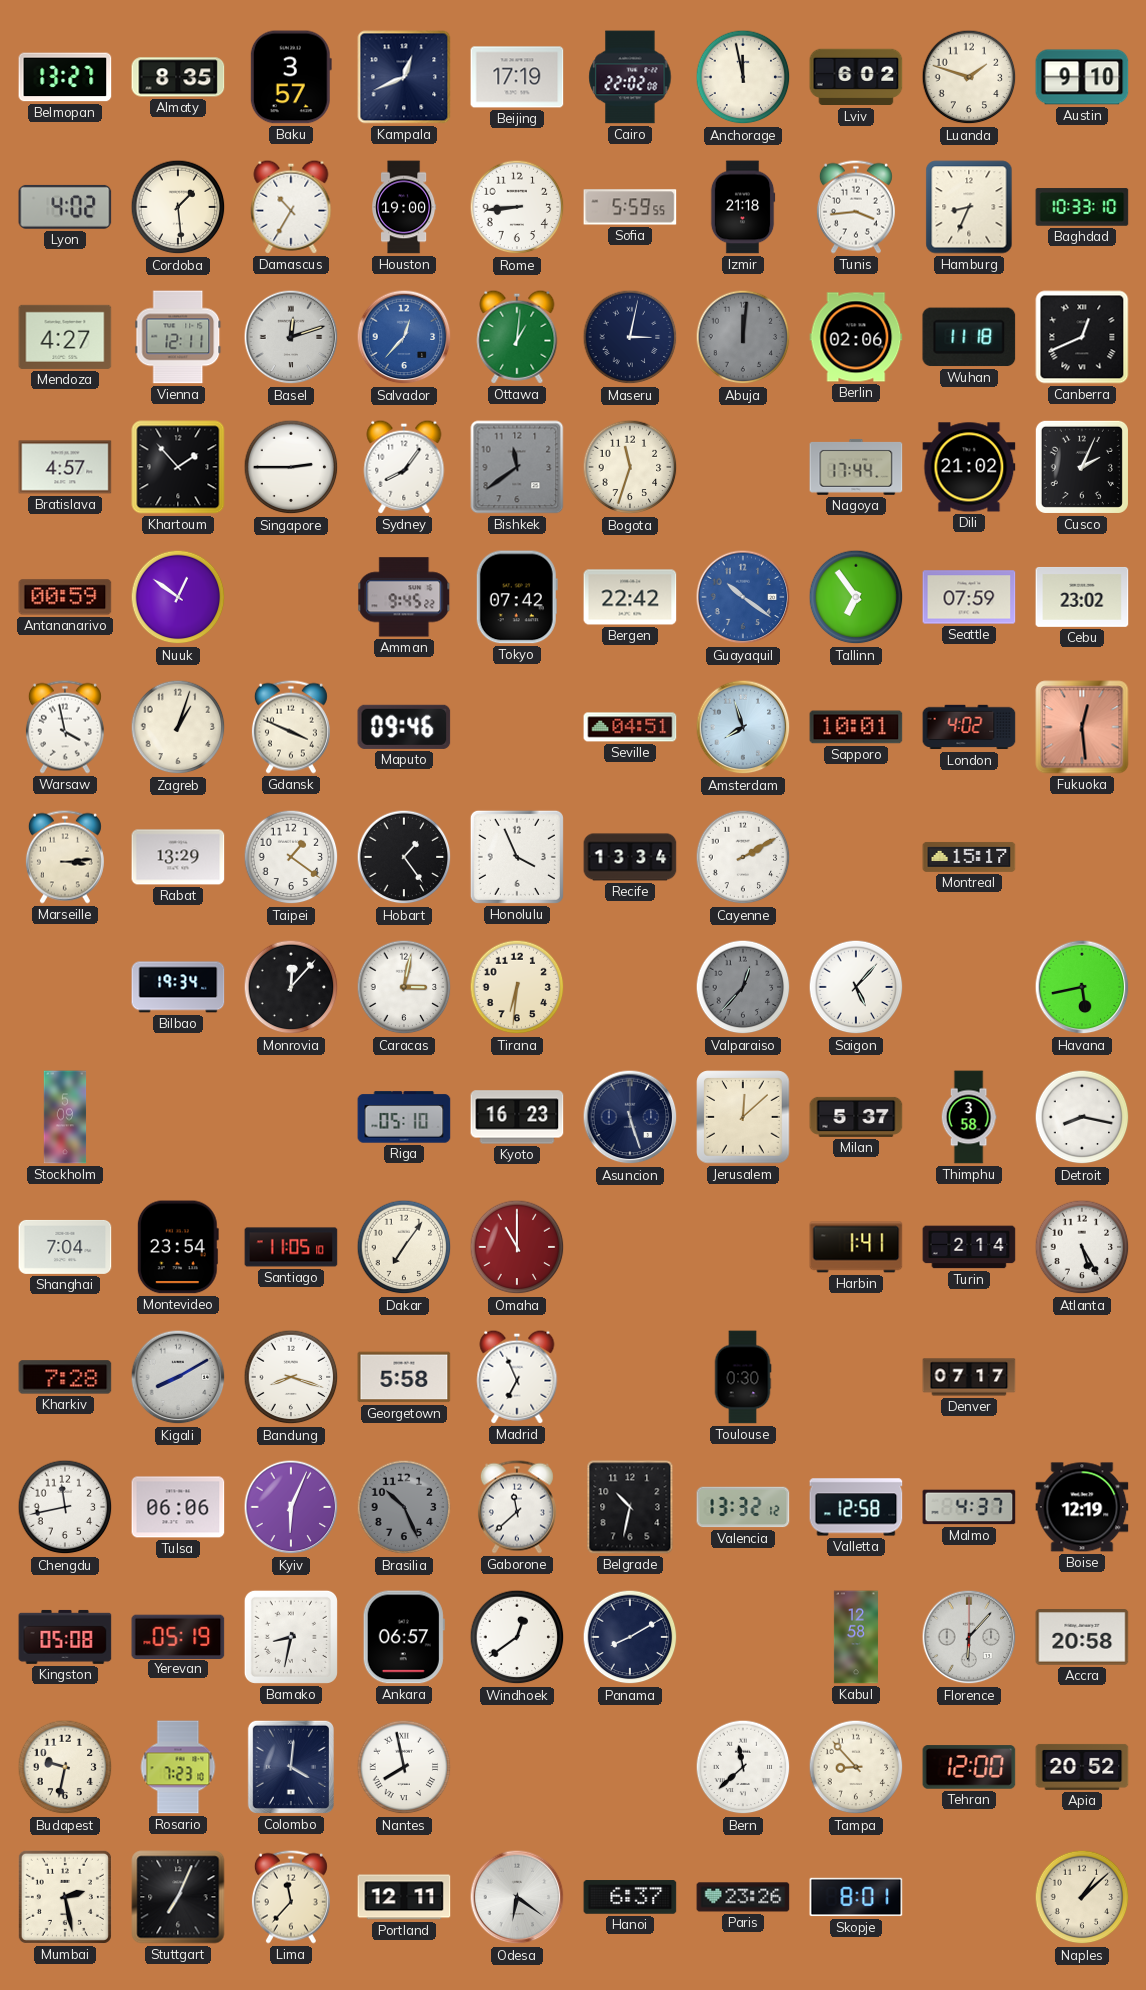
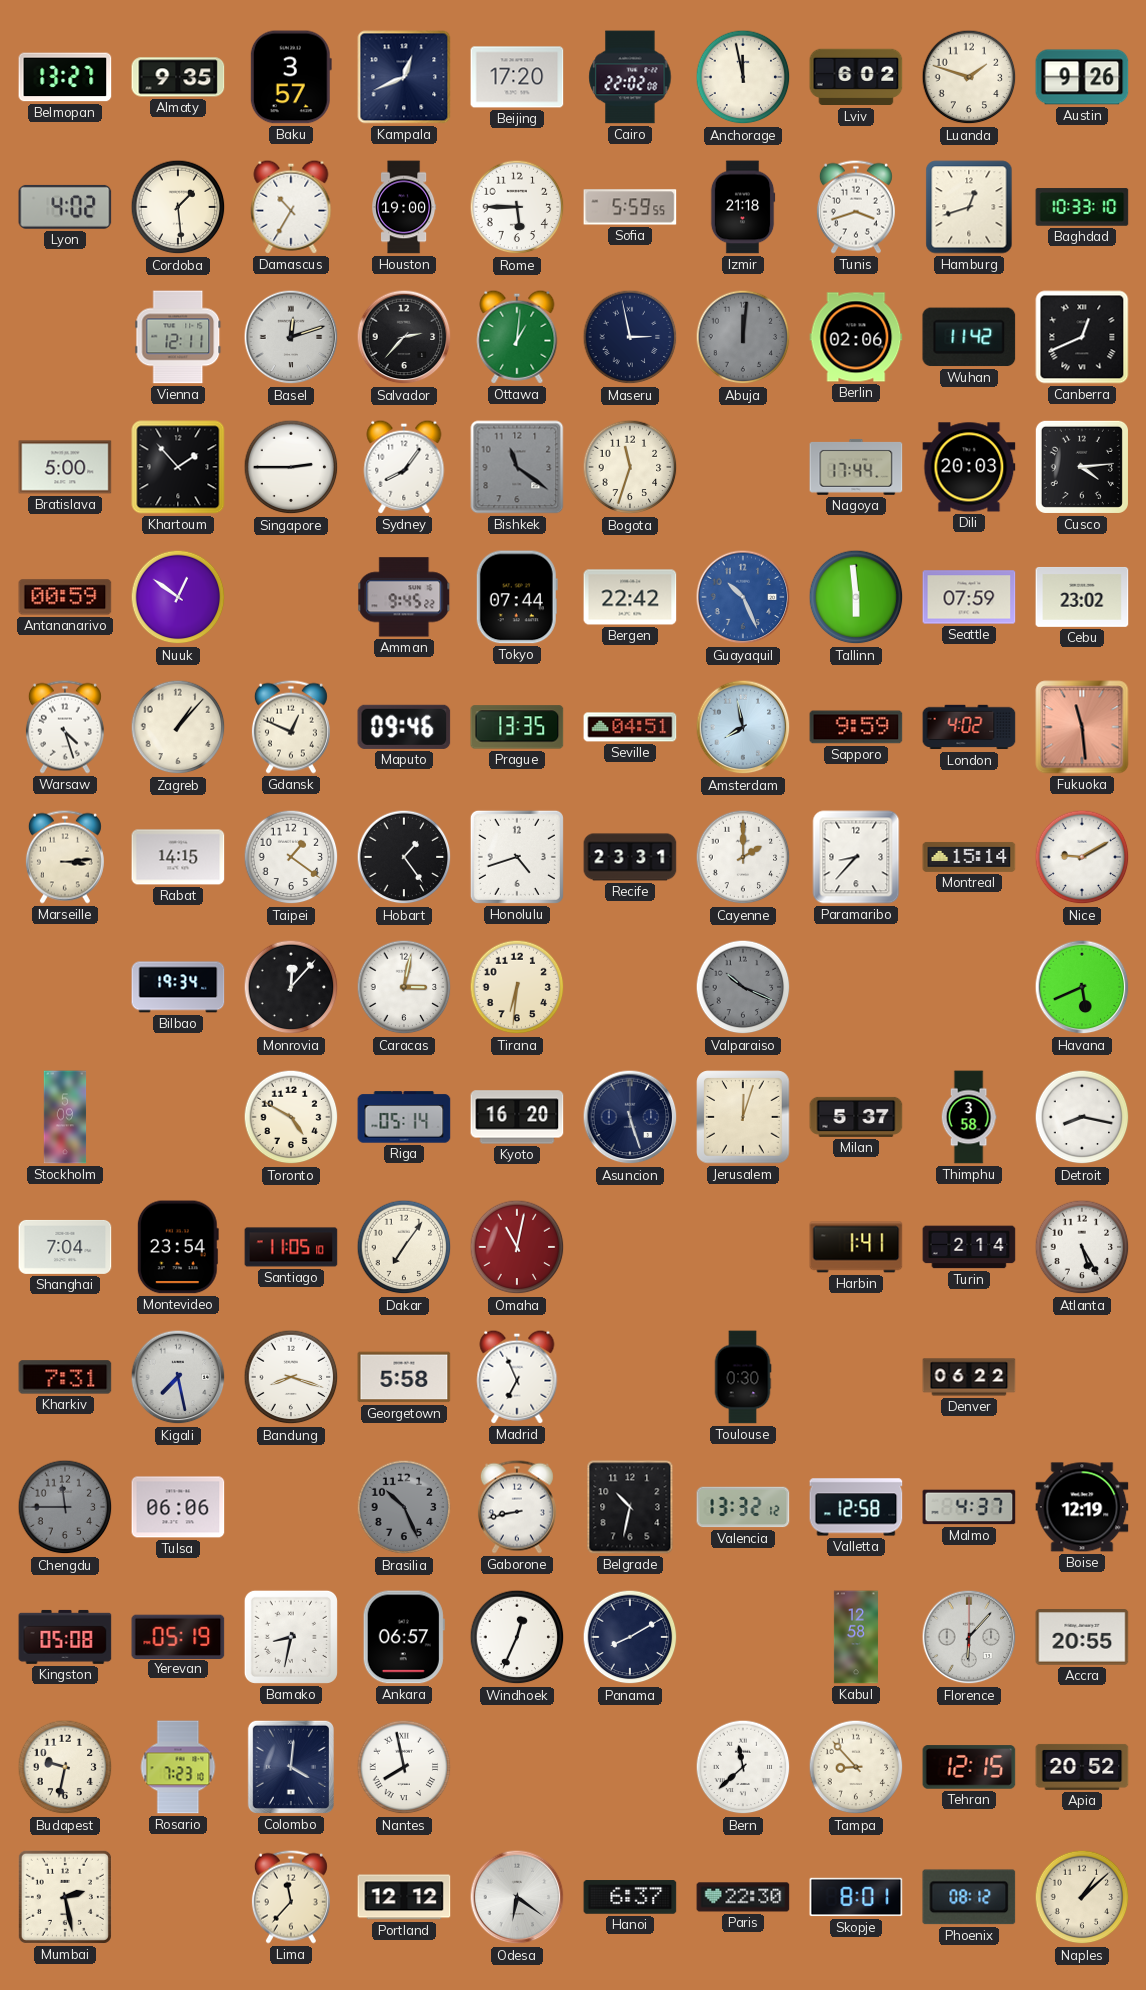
Almaty: 8:35 -> 9:35
Beijing: 17:19 -> 17:20
Austin: 9:10 -> 9:26
Rome: 8:44 -> 5:45
Tunis: 3:44 -> 3:42
Hamburg: 8:34 -> 12:42
Mendoza: 4:27 -> none
Salvador: 12:37 -> 2:37
Salvador dial: blue -> black
Maseru: 3:02 -> 2:58
Wuhan: 11:18 -> 11:42
Bratislava: 4:57 -> 5:00
Bishkek: 11:39 -> 11:21
Dili: 21:02 -> 20:03
Cusco: 2:04 -> 4:14
Tokyo: 07:42 -> 07:44
Guayaquil: 10:21 -> 10:26
Tallinn: 6:54 -> 5:59
Warsaw: 3:58 -> 4:27
Zagreb: 1:03 -> 1:07
Gdansk: 3:49 -> 12:49
Prague: none -> 13:35
Amsterdam: 7:57 -> 7:58
Sapporo: 10:01 -> 9:59
Fukuoka: 12:29 -> 11:29
Rabat: 13:29 -> 14:15
Honolulu: 3:56 -> 4:42
Recife: 13:34 -> 23:31
Cayenne: 2:10 -> 2:00
Paramaribo: none -> 8:37
Montreal: 15:17 -> 15:14
Nice: none -> 9:10
Valparaiso: 12:37 -> 10:19
Saigon: 5:07 -> none
Havana: 5:43 -> 5:41
Toronto: none -> 4:50
Riga: 05:10 -> 05:14
Kyoto: 16:23 -> 16:20
Jerusalem: 12:08 -> 12:03
Omaha: 11:00 -> 11:02
Kharkiv: 7:28 -> 7:31
Kigali: 8:10 -> 7:28
Denver: 07:17 -> 06:22
Chengdu: 11:43 -> 11:45
Chengdu dial: white -> grey
Kyiv: 6:04 -> none
Gaborone: 11:38 -> 8:43
Windhoek: 12:39 -> 12:34
Accra: 20:58 -> 20:55
Tehran: 12:00 -> 12:15
Stuttgart: 7:04 -> none
Portland: 12:11 -> 12:12
Paris: 23:26 -> 22:30
Phoenix: none -> 08:12
